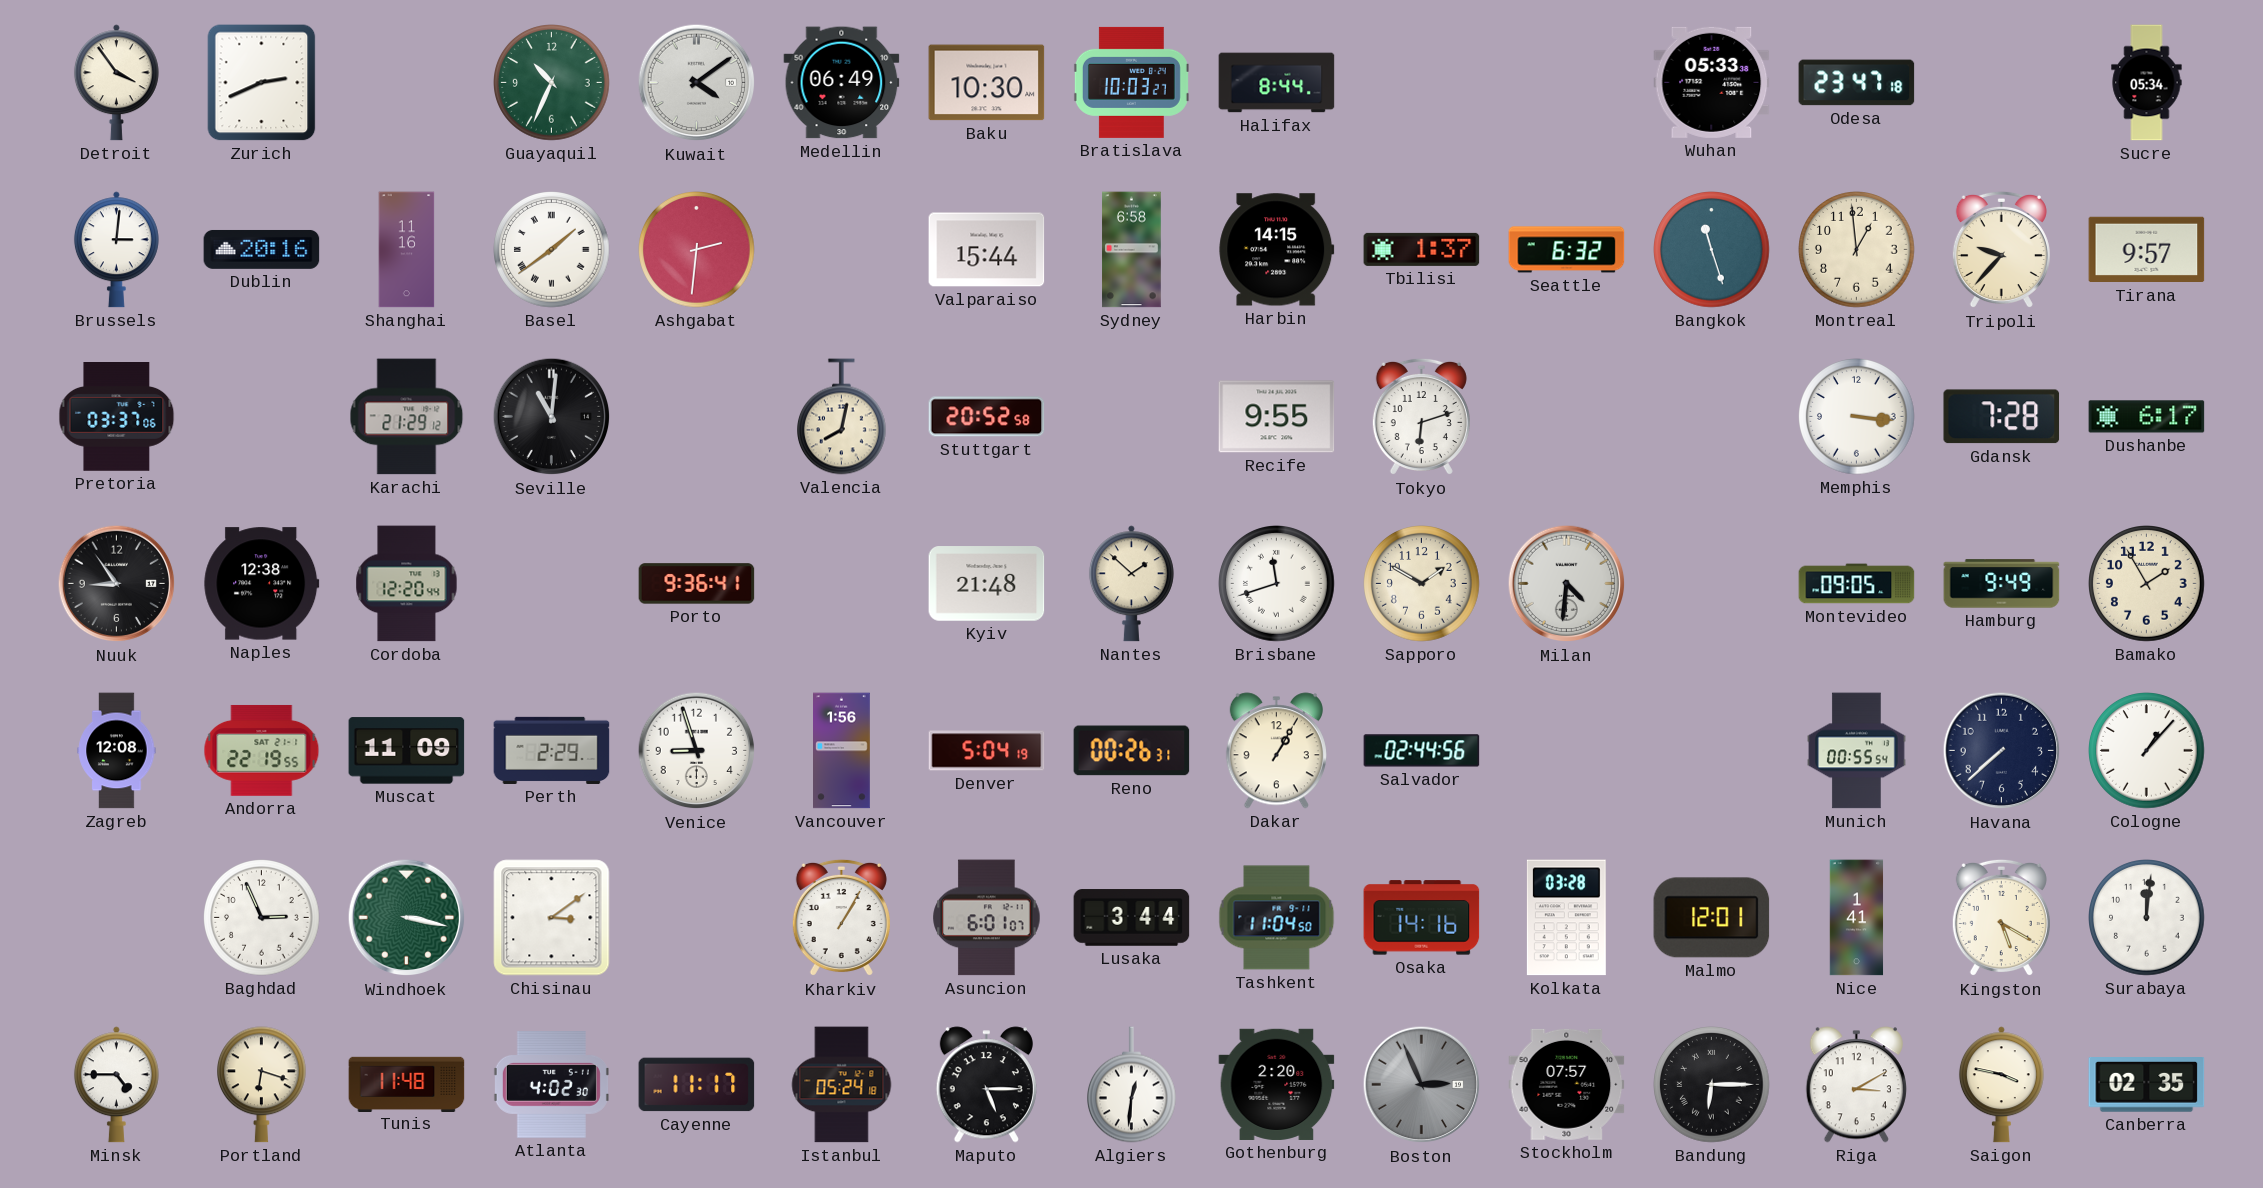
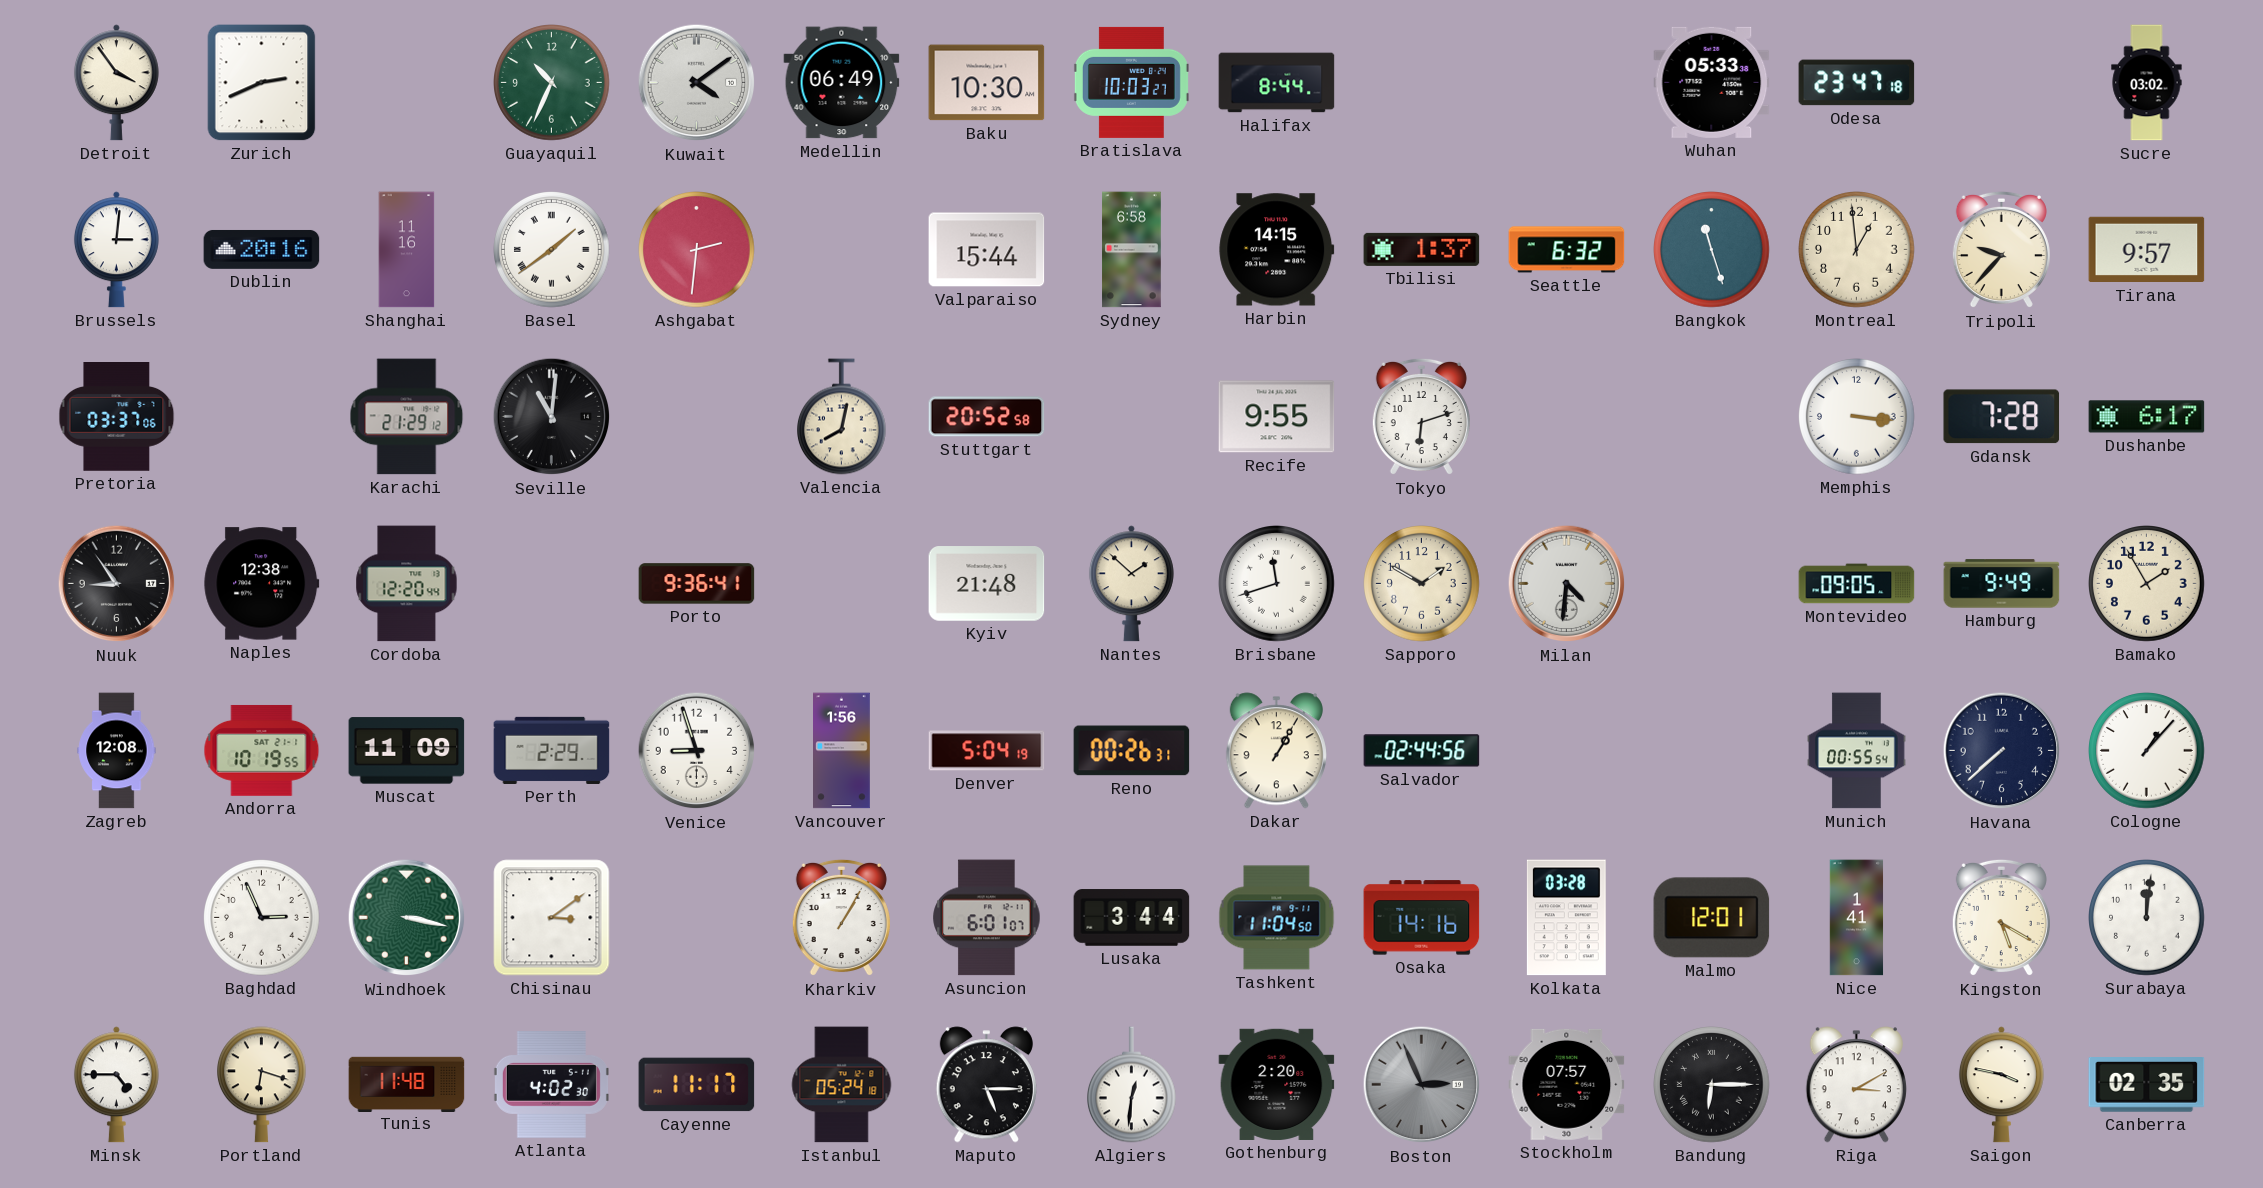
Sucre: 05:34 -> 03:02
Andorra: 22:19 -> 10:19
